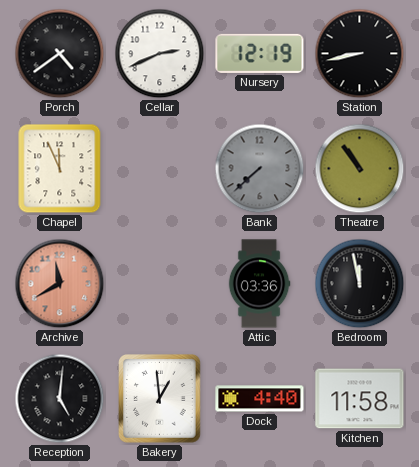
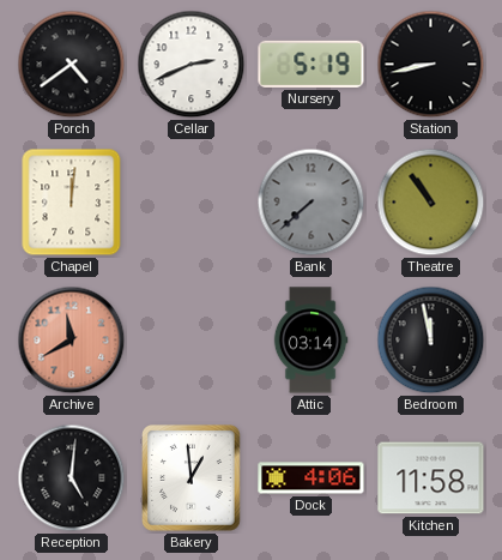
Nursery: 12:19 -> 5:19
Chapel: 11:56 -> 12:01
Attic: 03:36 -> 03:14
Dock: 4:40 -> 4:06
